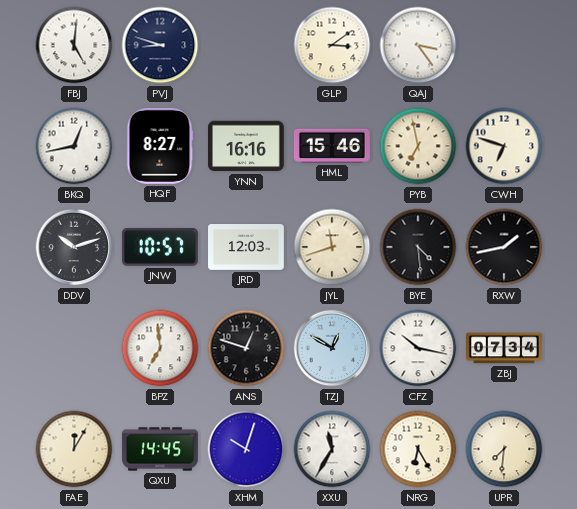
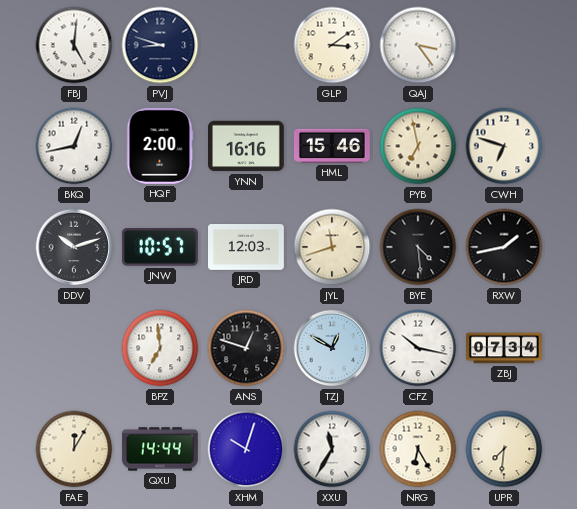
HQF: 8:27 -> 2:00
QXU: 14:45 -> 14:44
